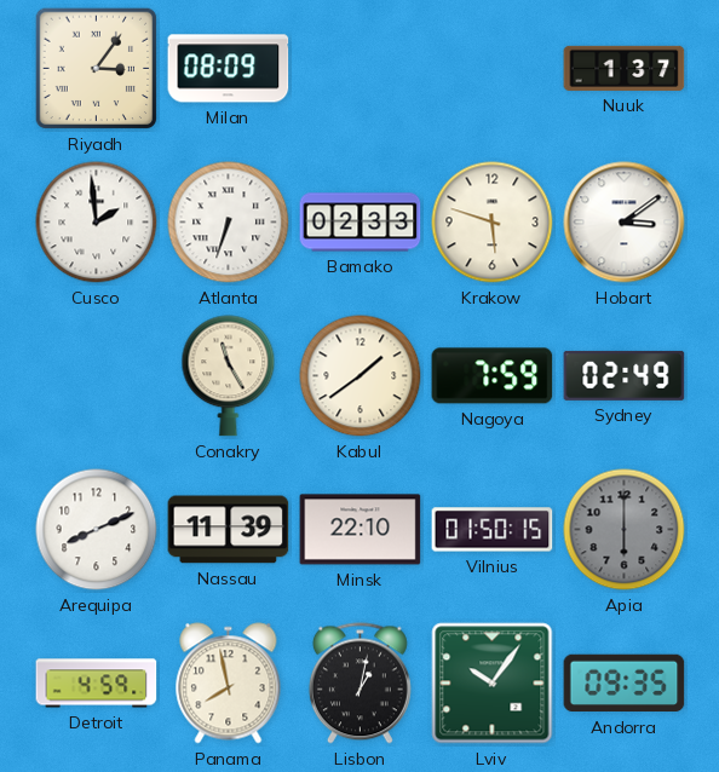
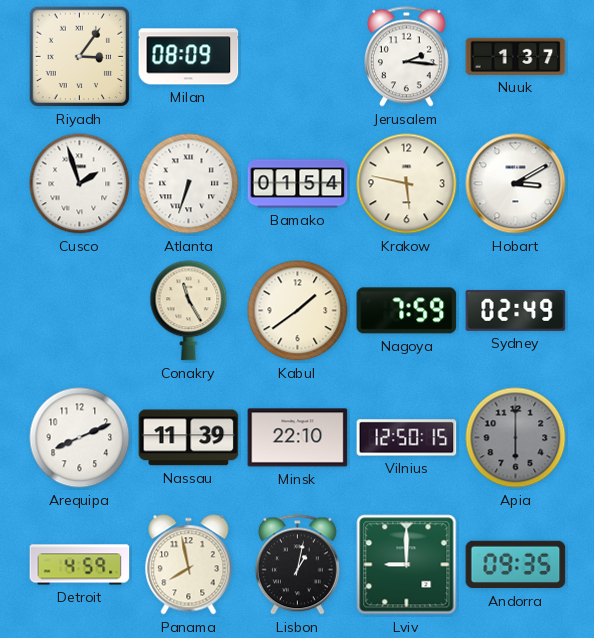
Jerusalem: none -> 2:16
Cusco: 1:59 -> 1:57
Bamako: 02:33 -> 01:54
Krakow: 5:48 -> 5:47
Hobart: 3:09 -> 3:10
Vilnius: 01:50 -> 12:50
Lviv: 10:06 -> 9:00
